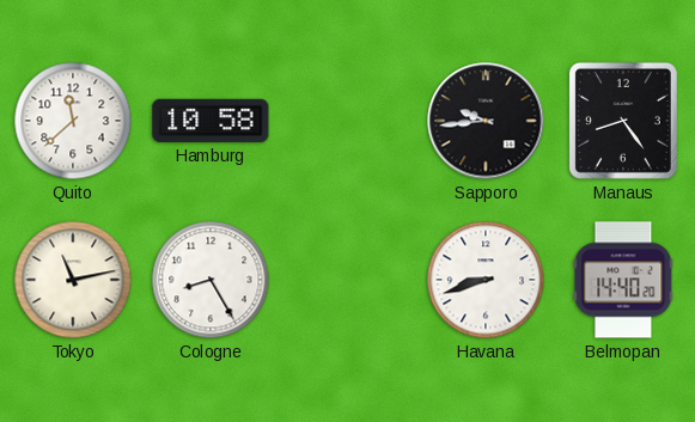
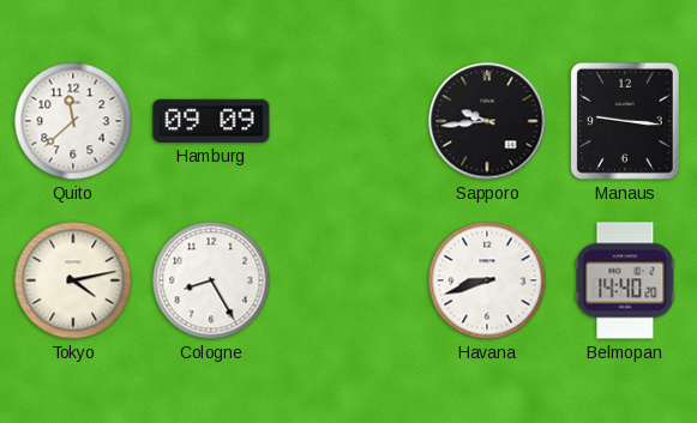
Hamburg: 10:58 -> 09:09
Manaus: 8:24 -> 9:16
Tokyo: 11:13 -> 4:13
